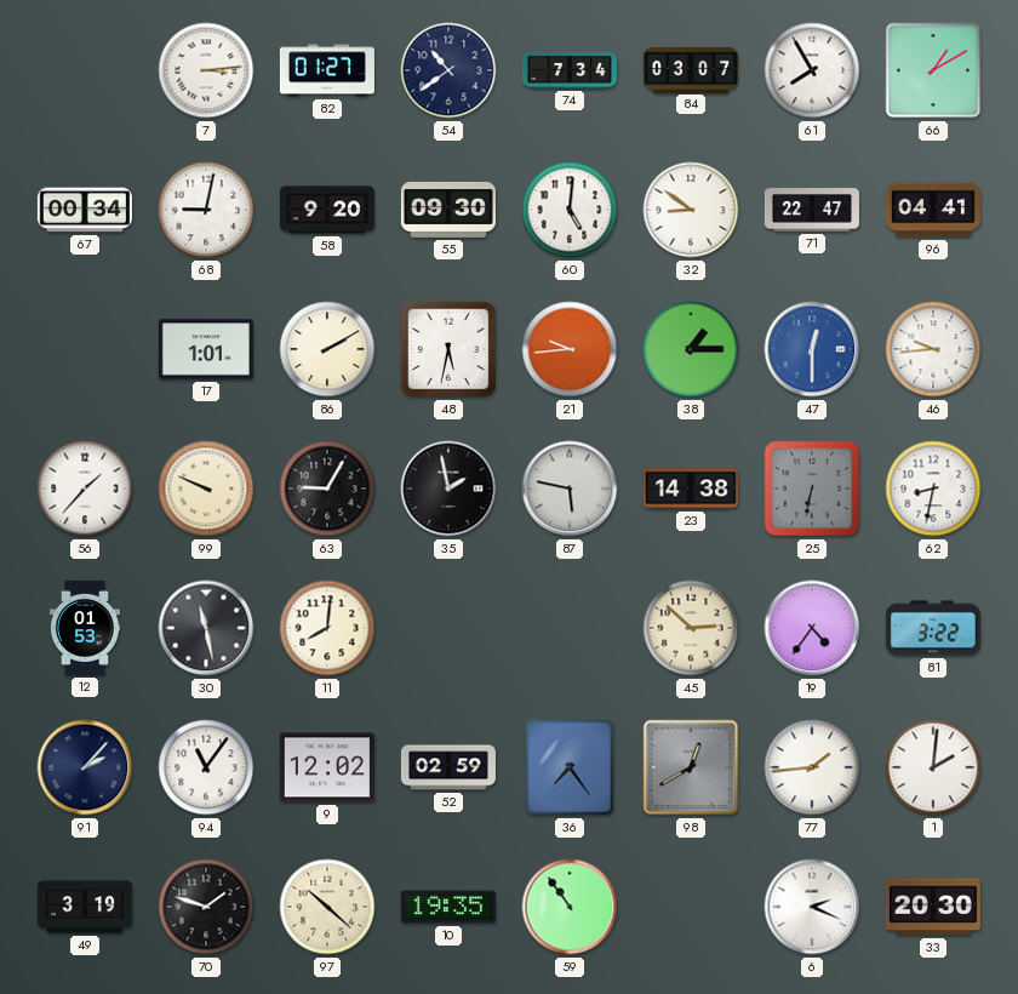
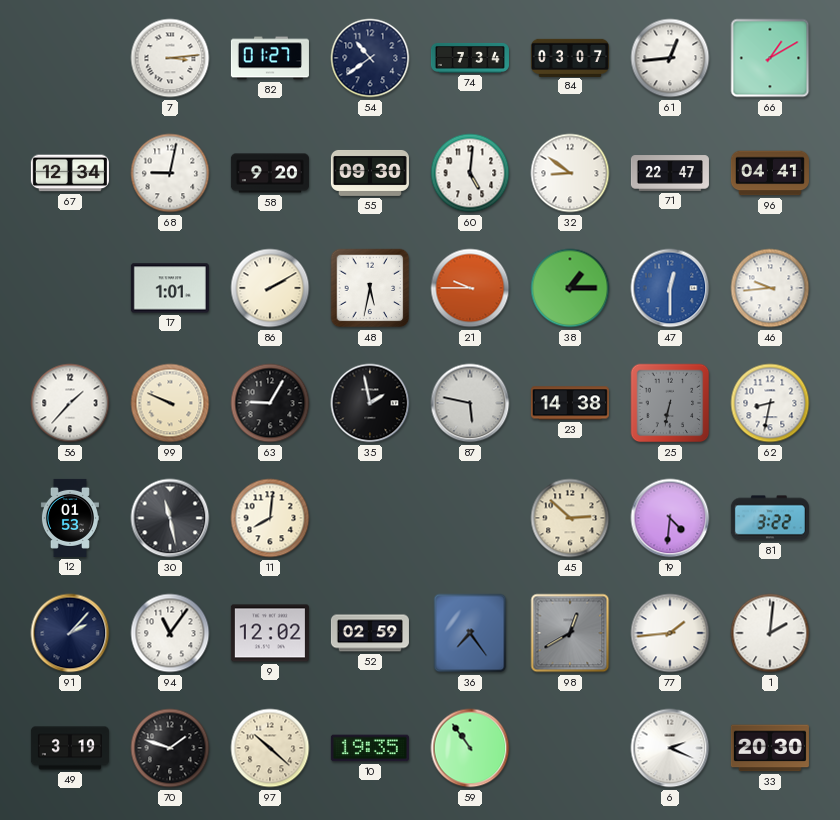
61: 7:55 -> 12:44
67: 00:34 -> 12:34
21: 9:44 -> 9:45
19: 4:36 -> 4:31
